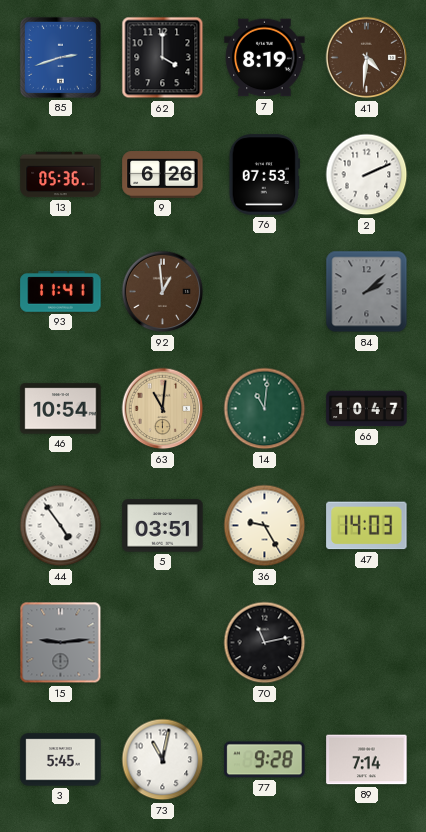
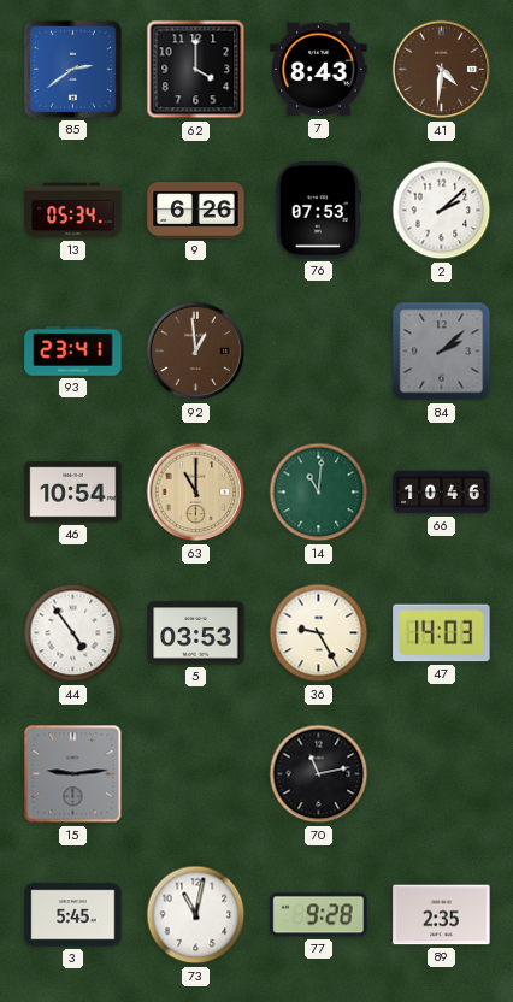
85: 2:42 -> 2:39
7: 8:19 -> 8:43
13: 05:36 -> 05:34
2: 2:11 -> 2:08
93: 11:41 -> 23:41
63: 11:01 -> 11:00
66: 10:47 -> 10:46
5: 03:51 -> 03:53
89: 7:14 -> 2:35
